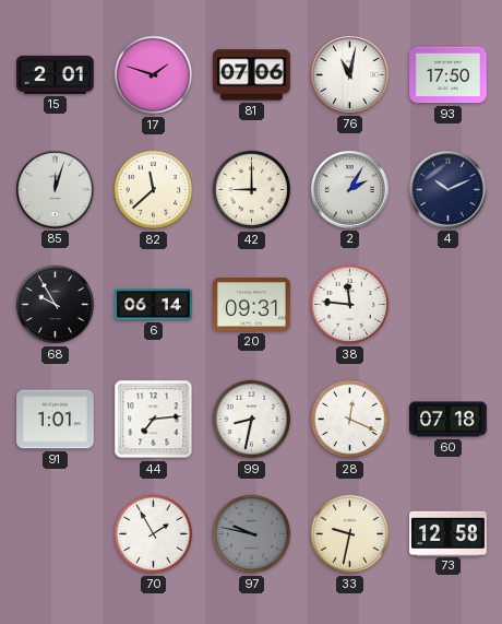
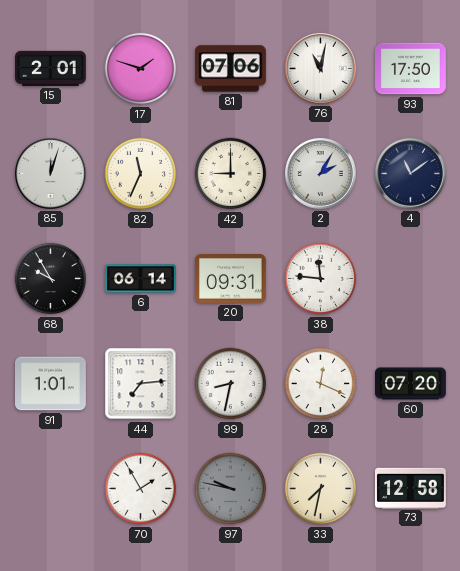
82: 11:38 -> 11:34
4: 10:11 -> 11:09
60: 07:18 -> 07:20
33: 9:32 -> 7:32
